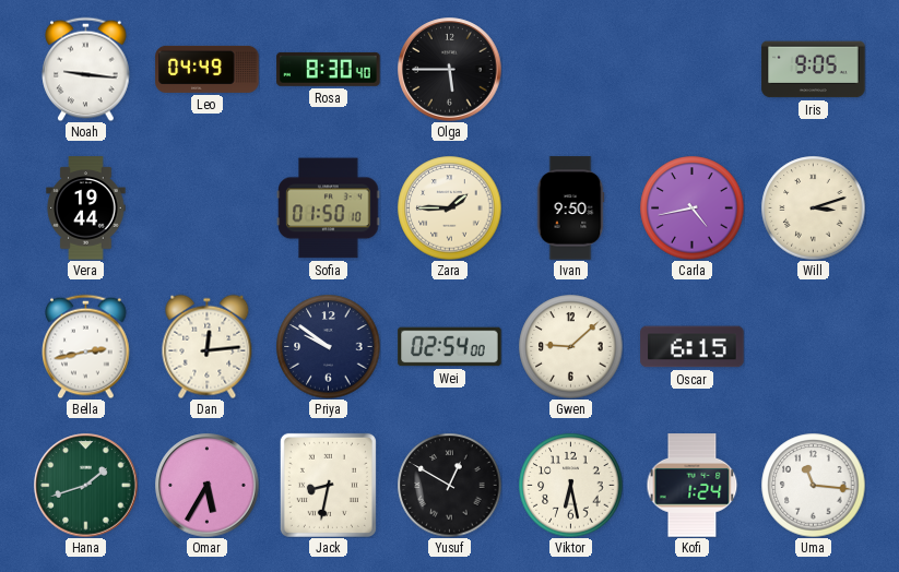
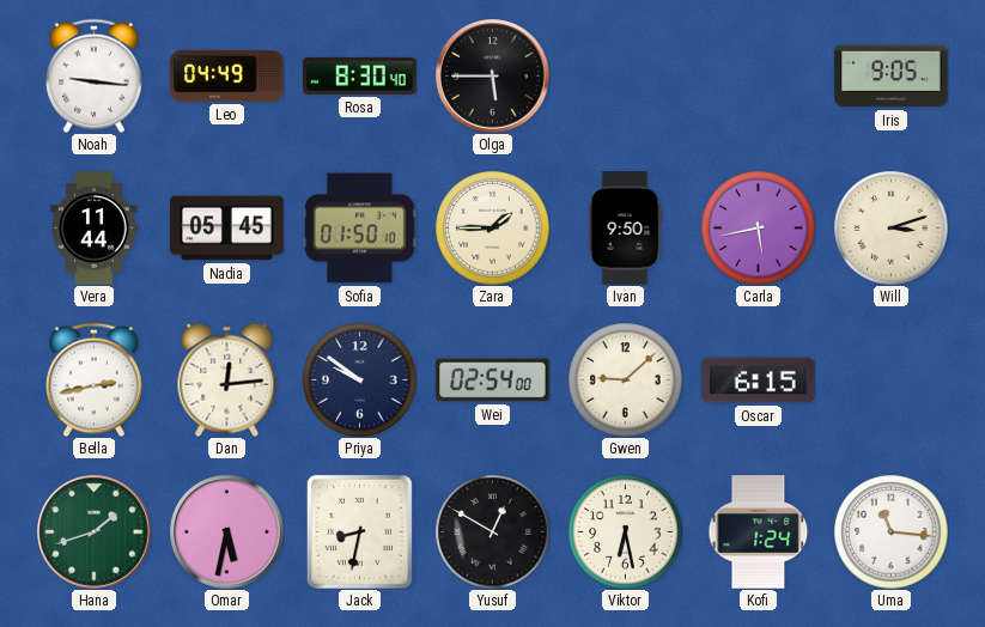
Vera: 19:44 -> 11:44
Nadia: none -> 05:45
Carla: 4:43 -> 5:43
Omar: 5:35 -> 5:32
